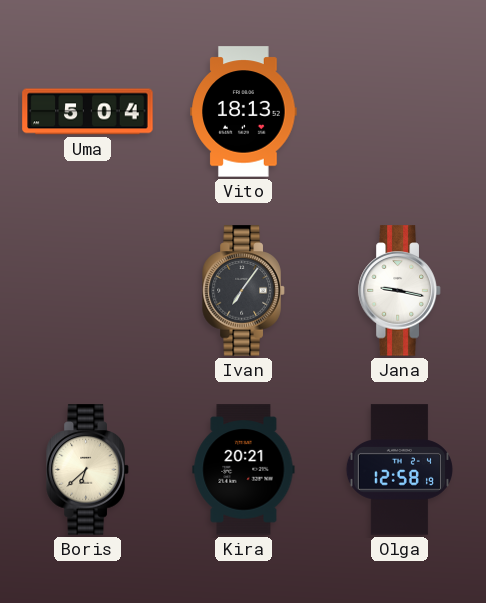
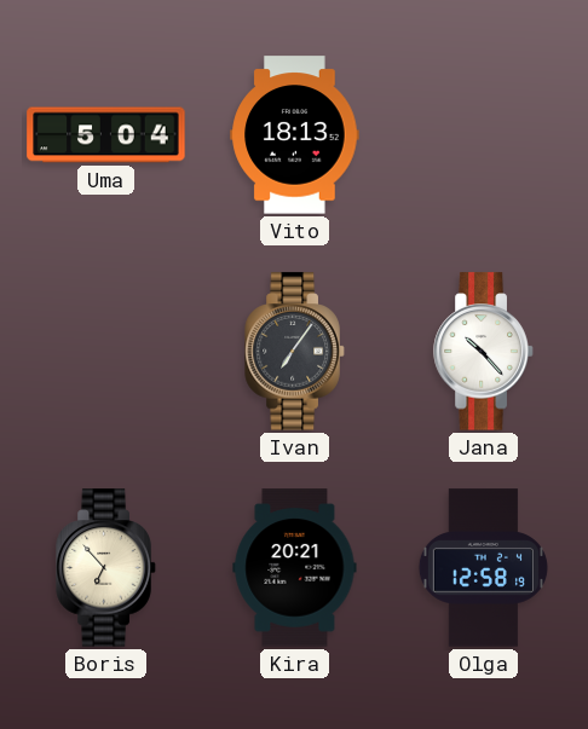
Jana: 9:17 -> 10:23
Boris: 6:38 -> 6:53
